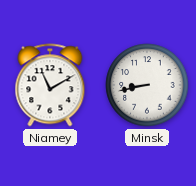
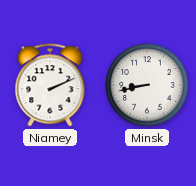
Niamey: 11:10 -> 2:11
